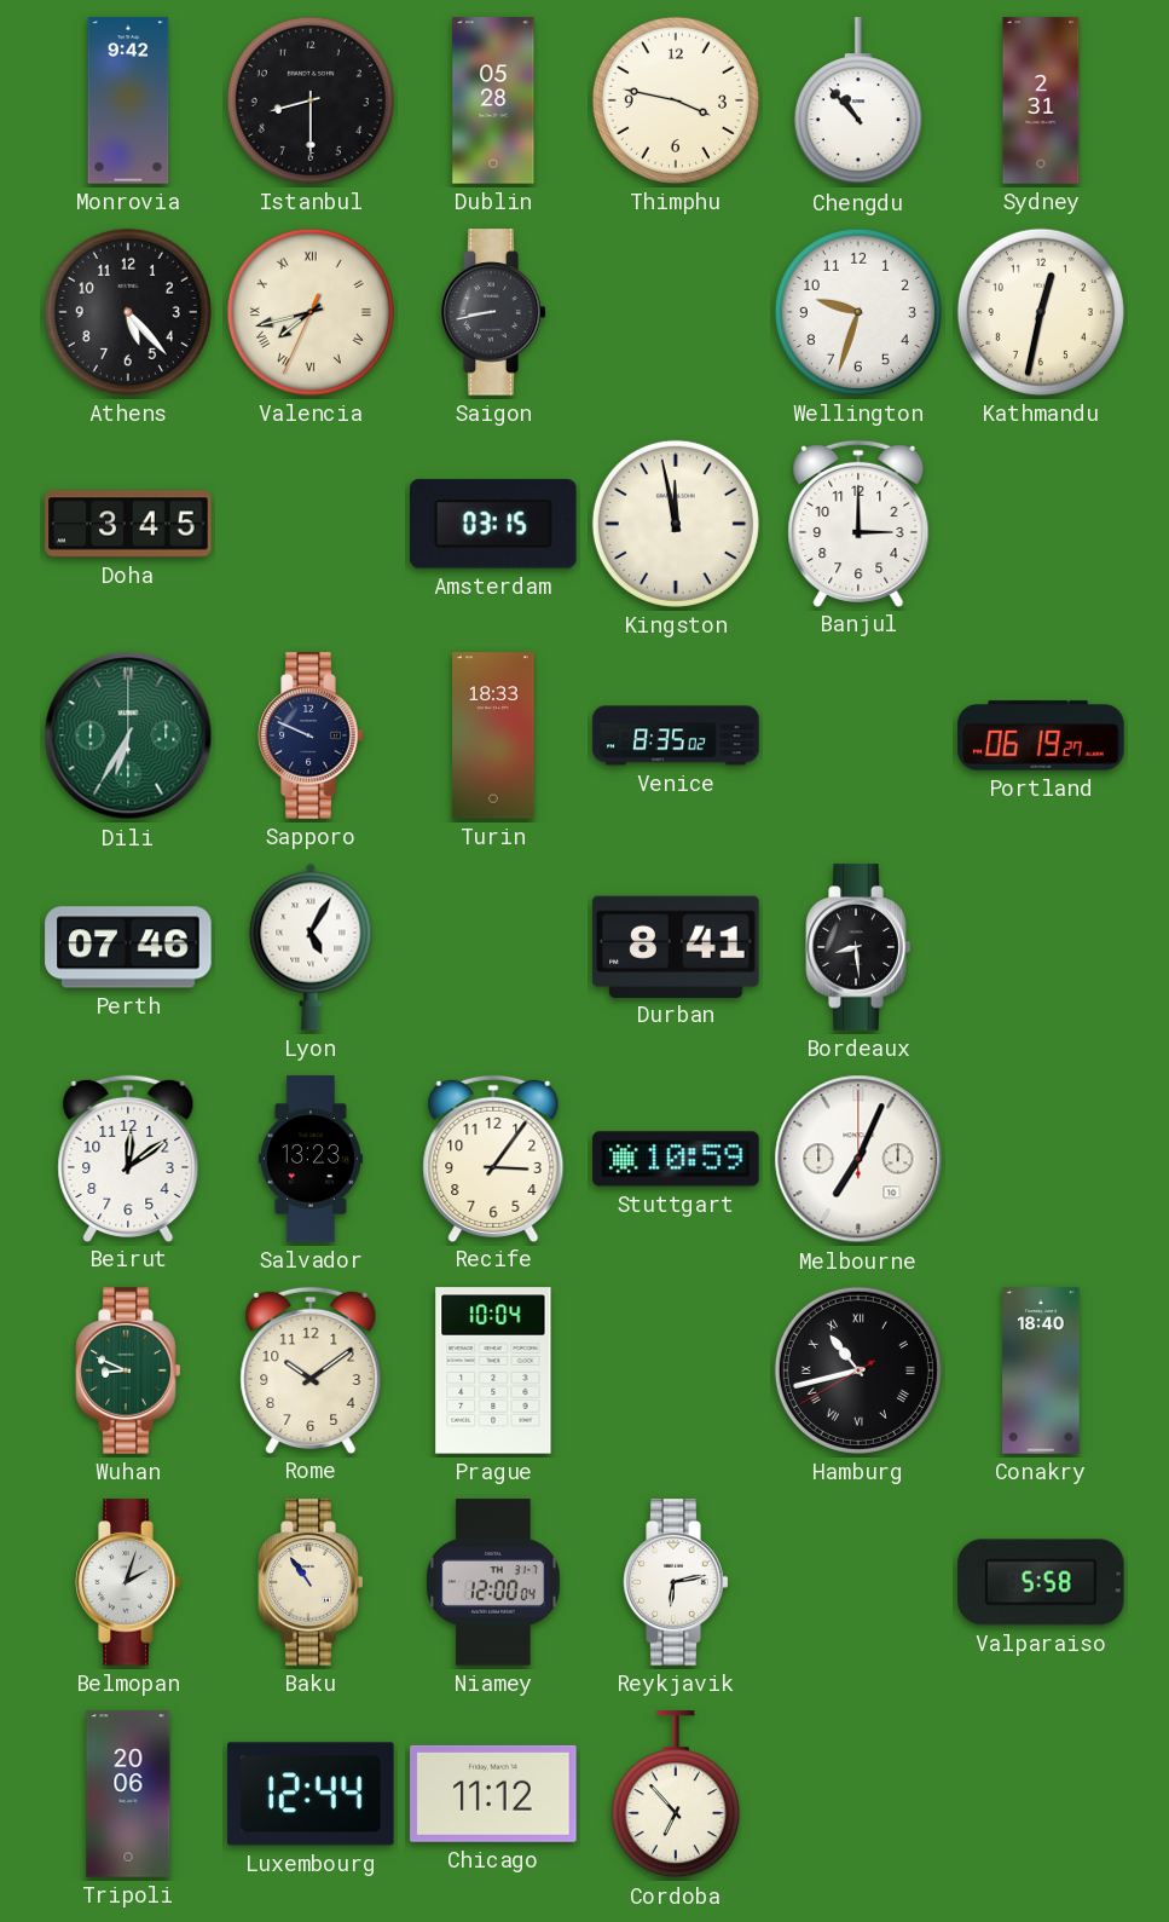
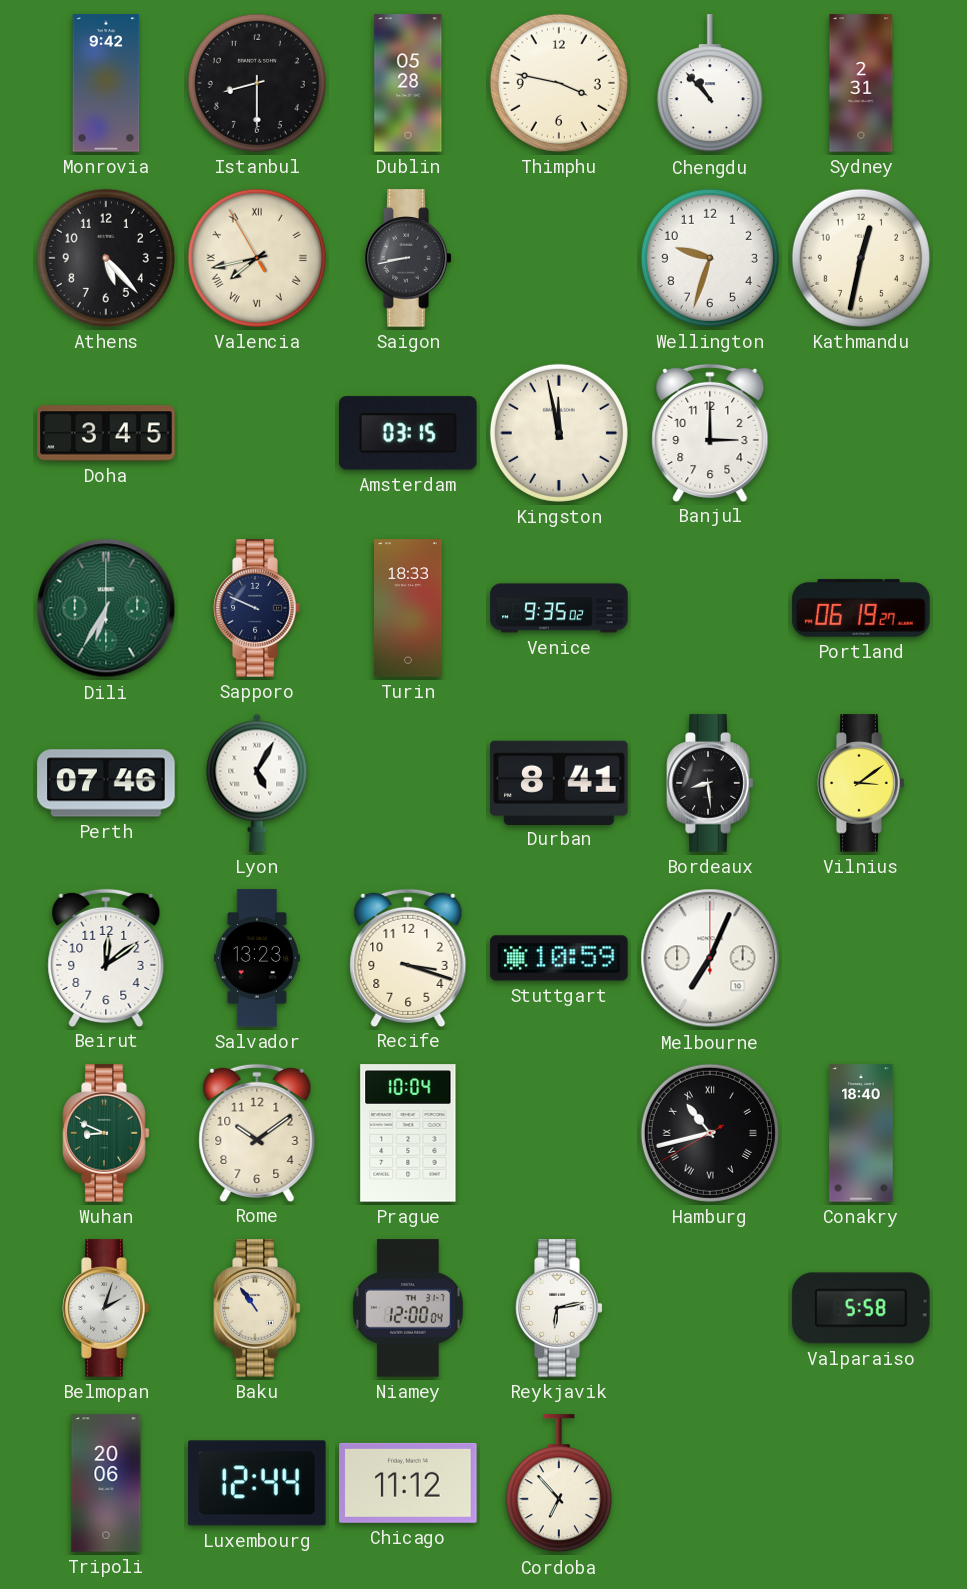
Valencia: 7:42:34 -> 7:42:55
Venice: 8:35 -> 9:35
Vilnius: none -> 3:09
Recife: 3:06 -> 3:18
